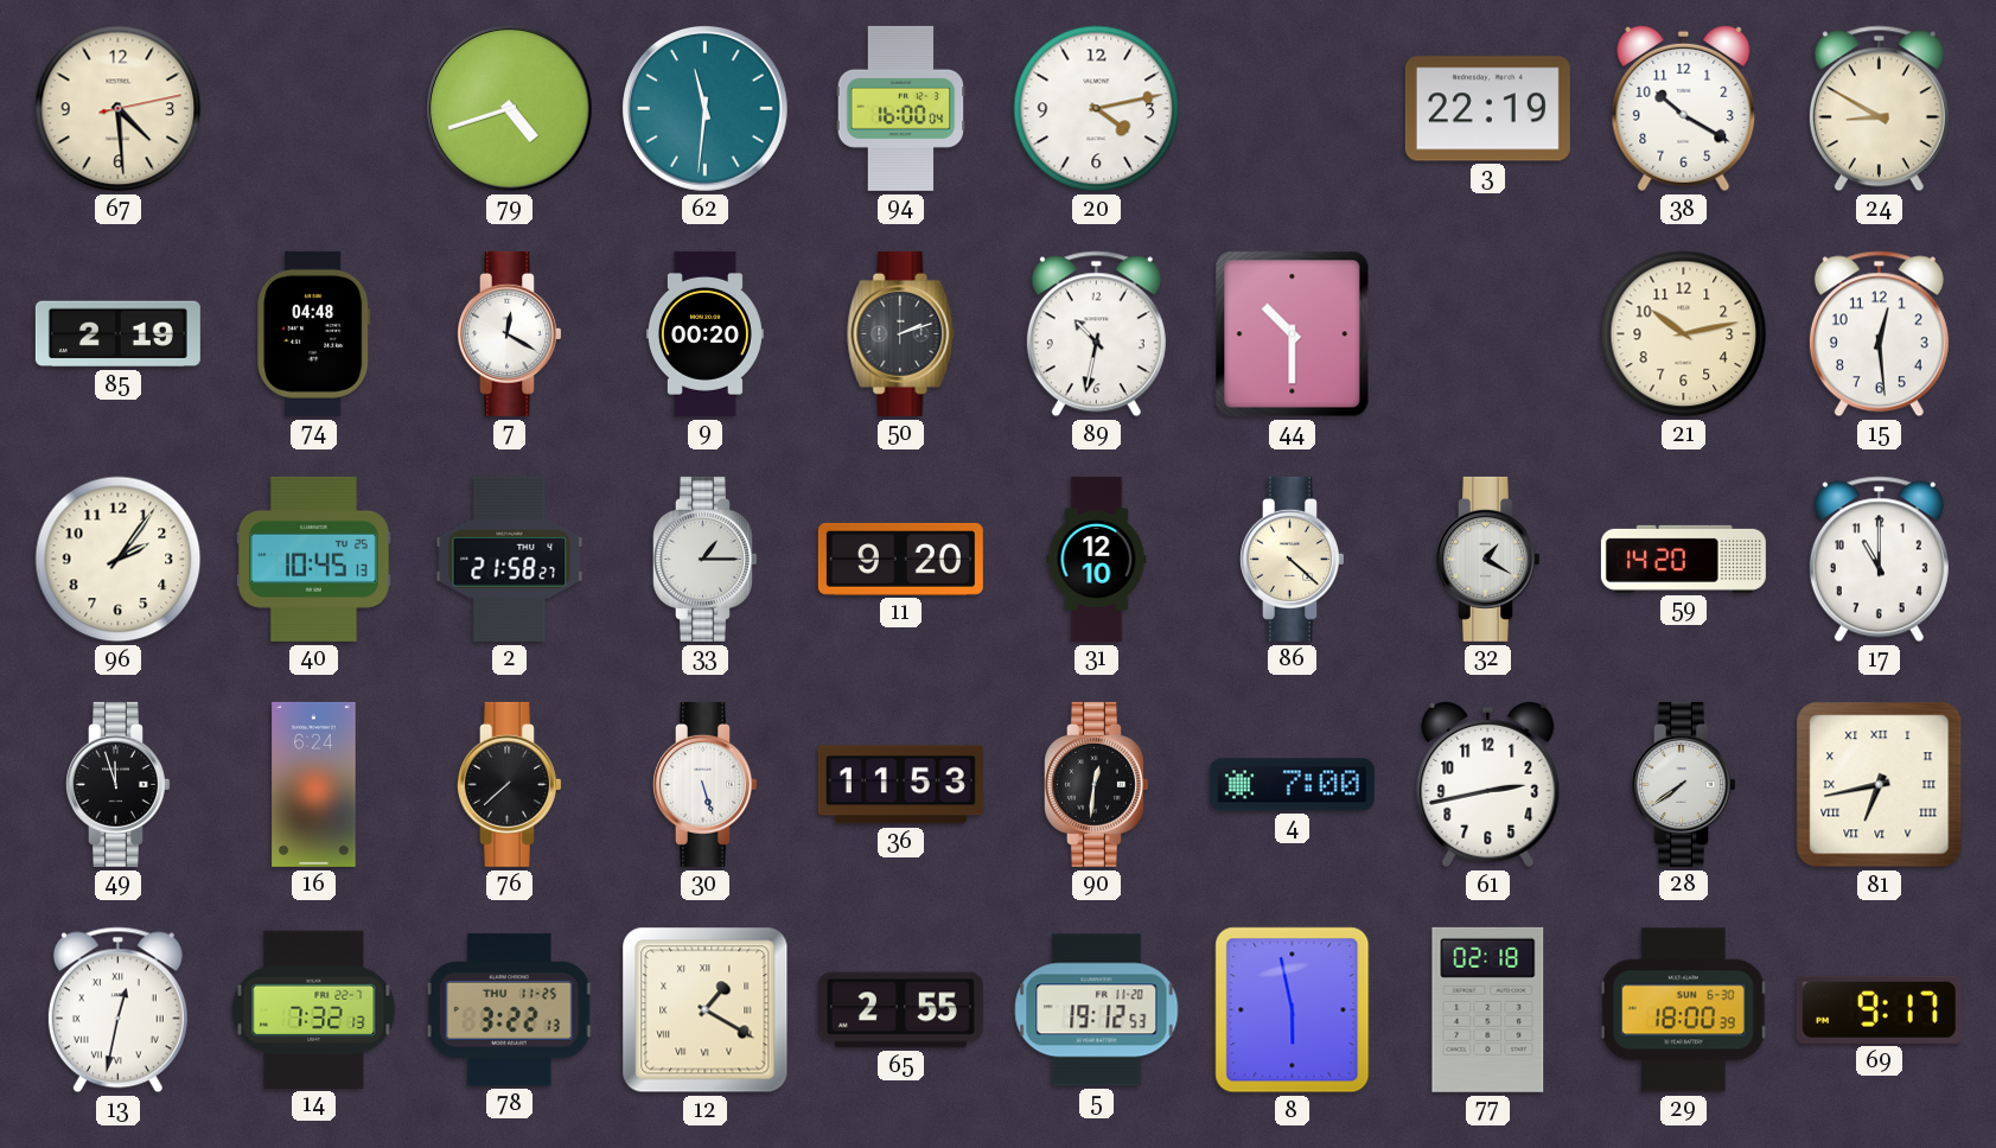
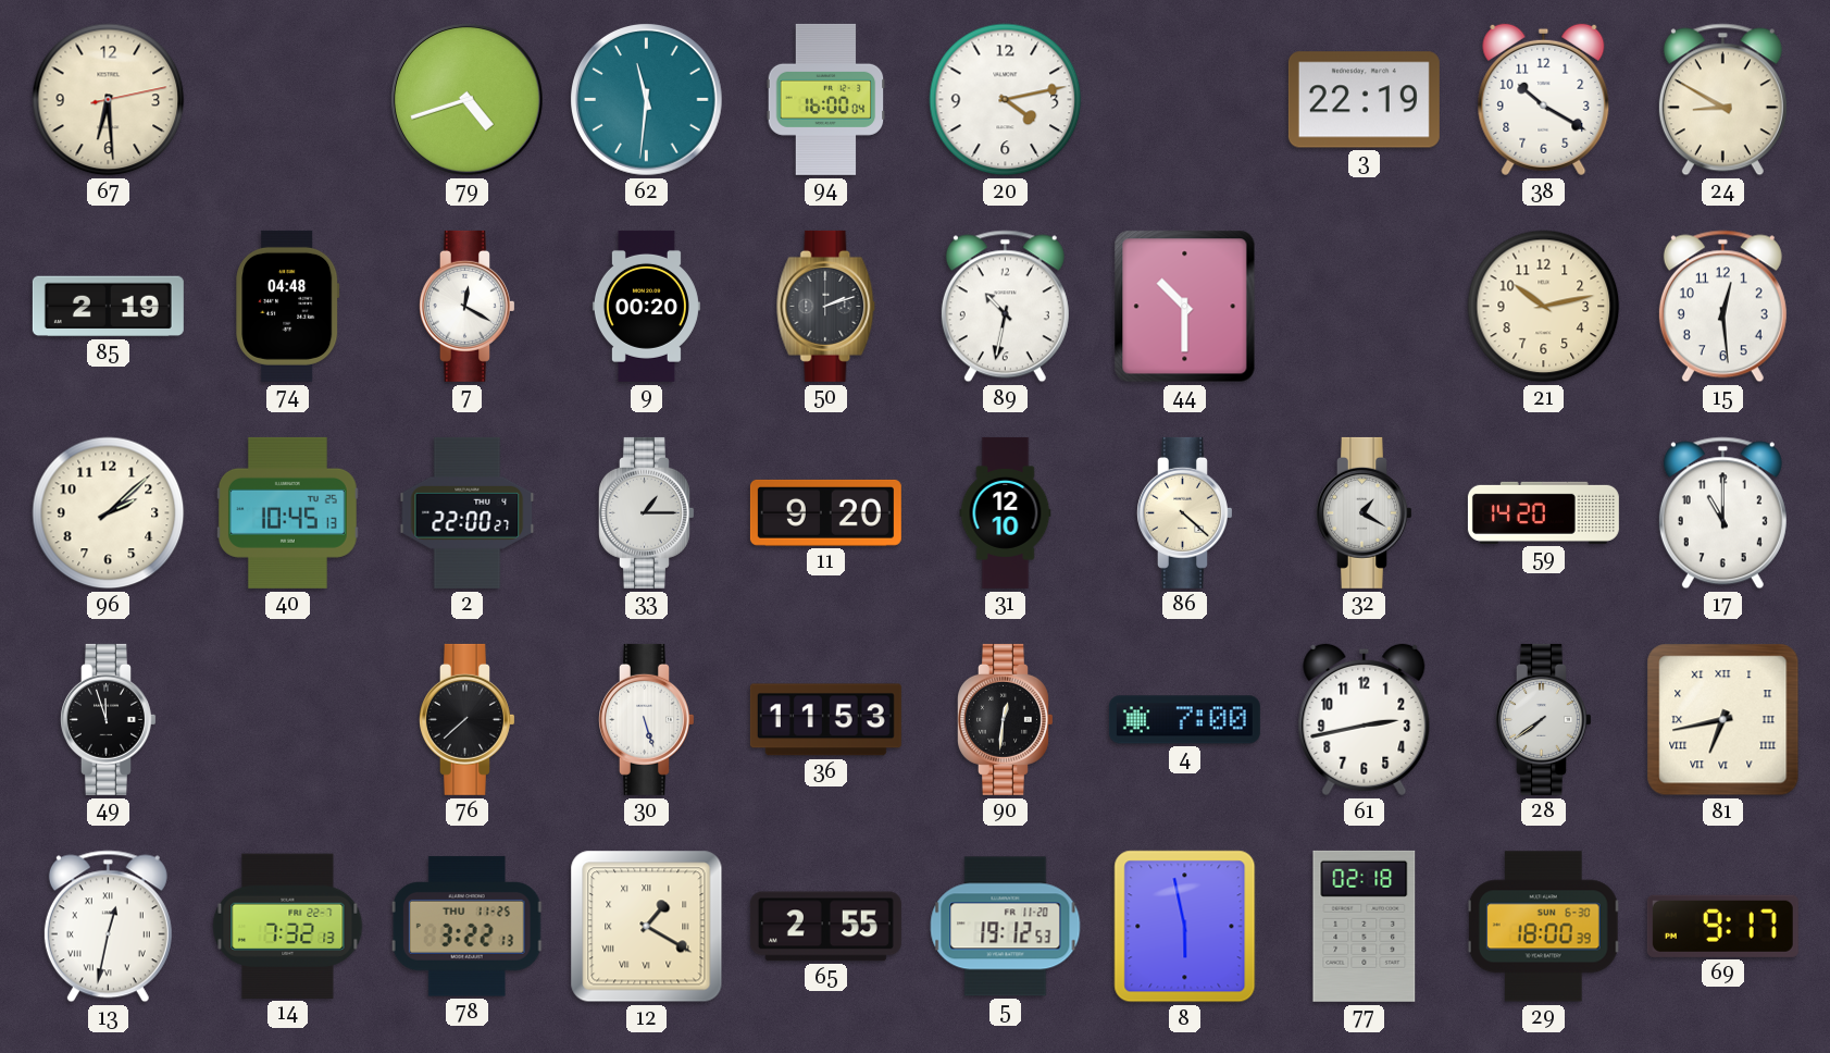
67: 4:29 -> 6:29
96: 2:06 -> 2:08
2: 21:58 -> 22:00
16: 6:24 -> none
